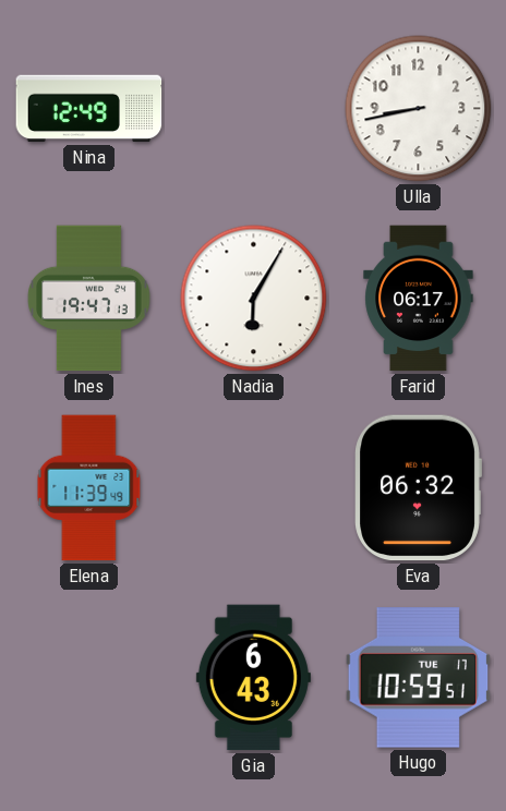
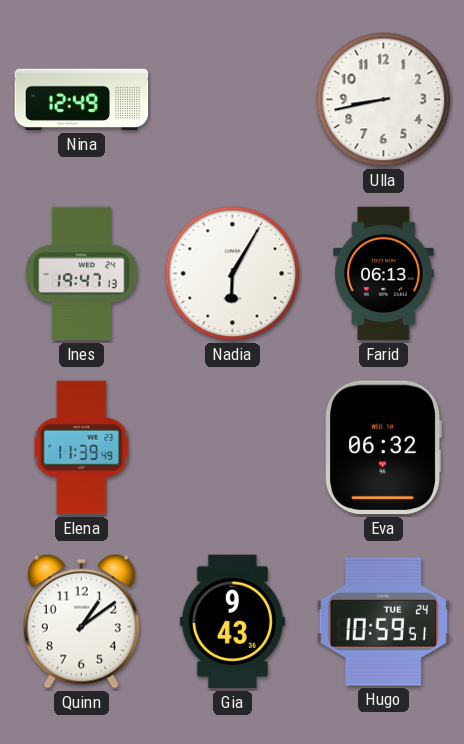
Farid: 06:17 -> 06:13
Quinn: none -> 1:09
Gia: 6:43 -> 9:43
Hugo date: TUE 17 -> TUE 24
